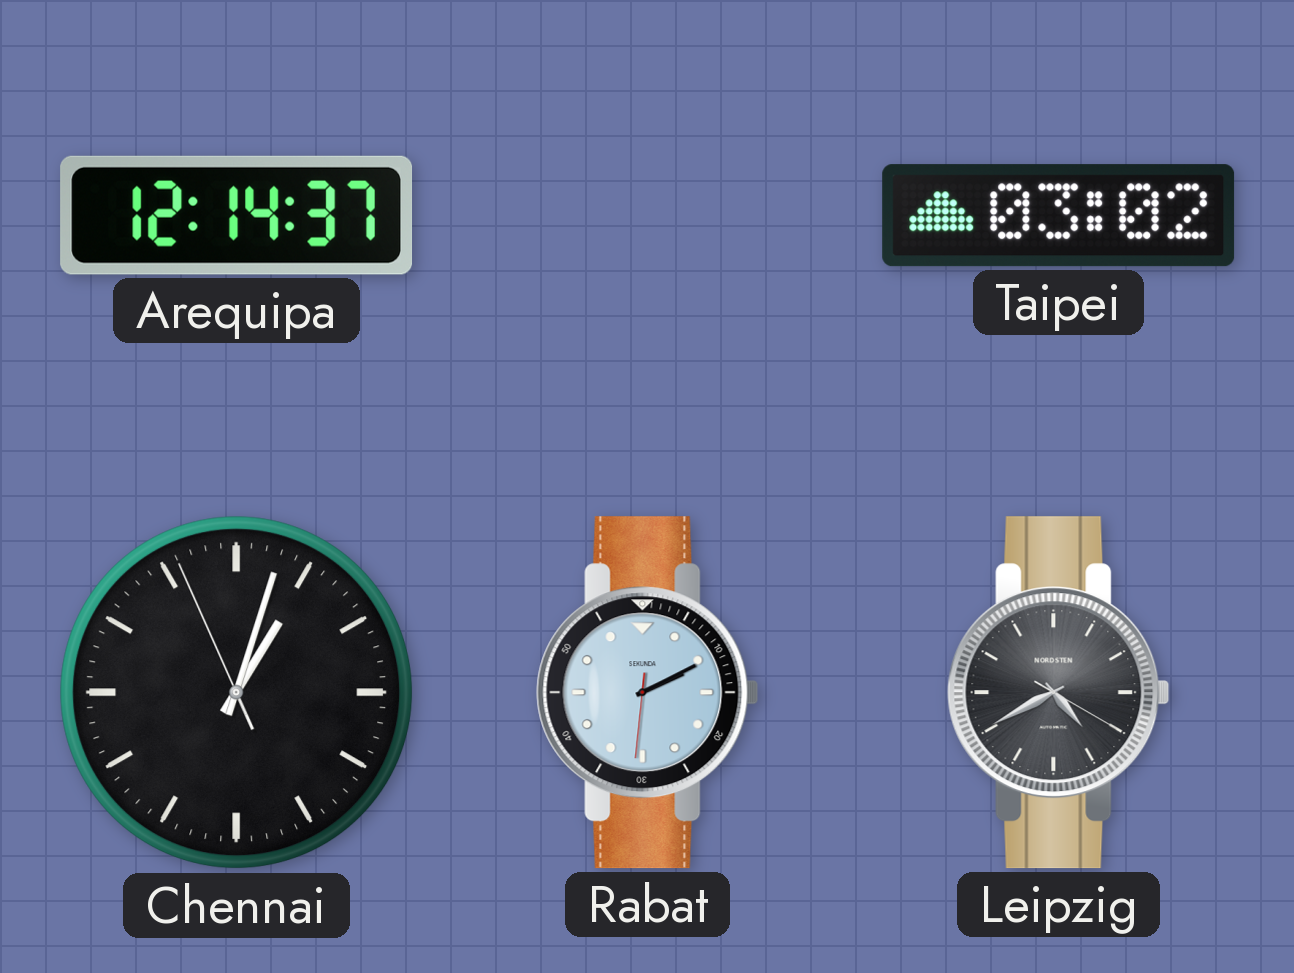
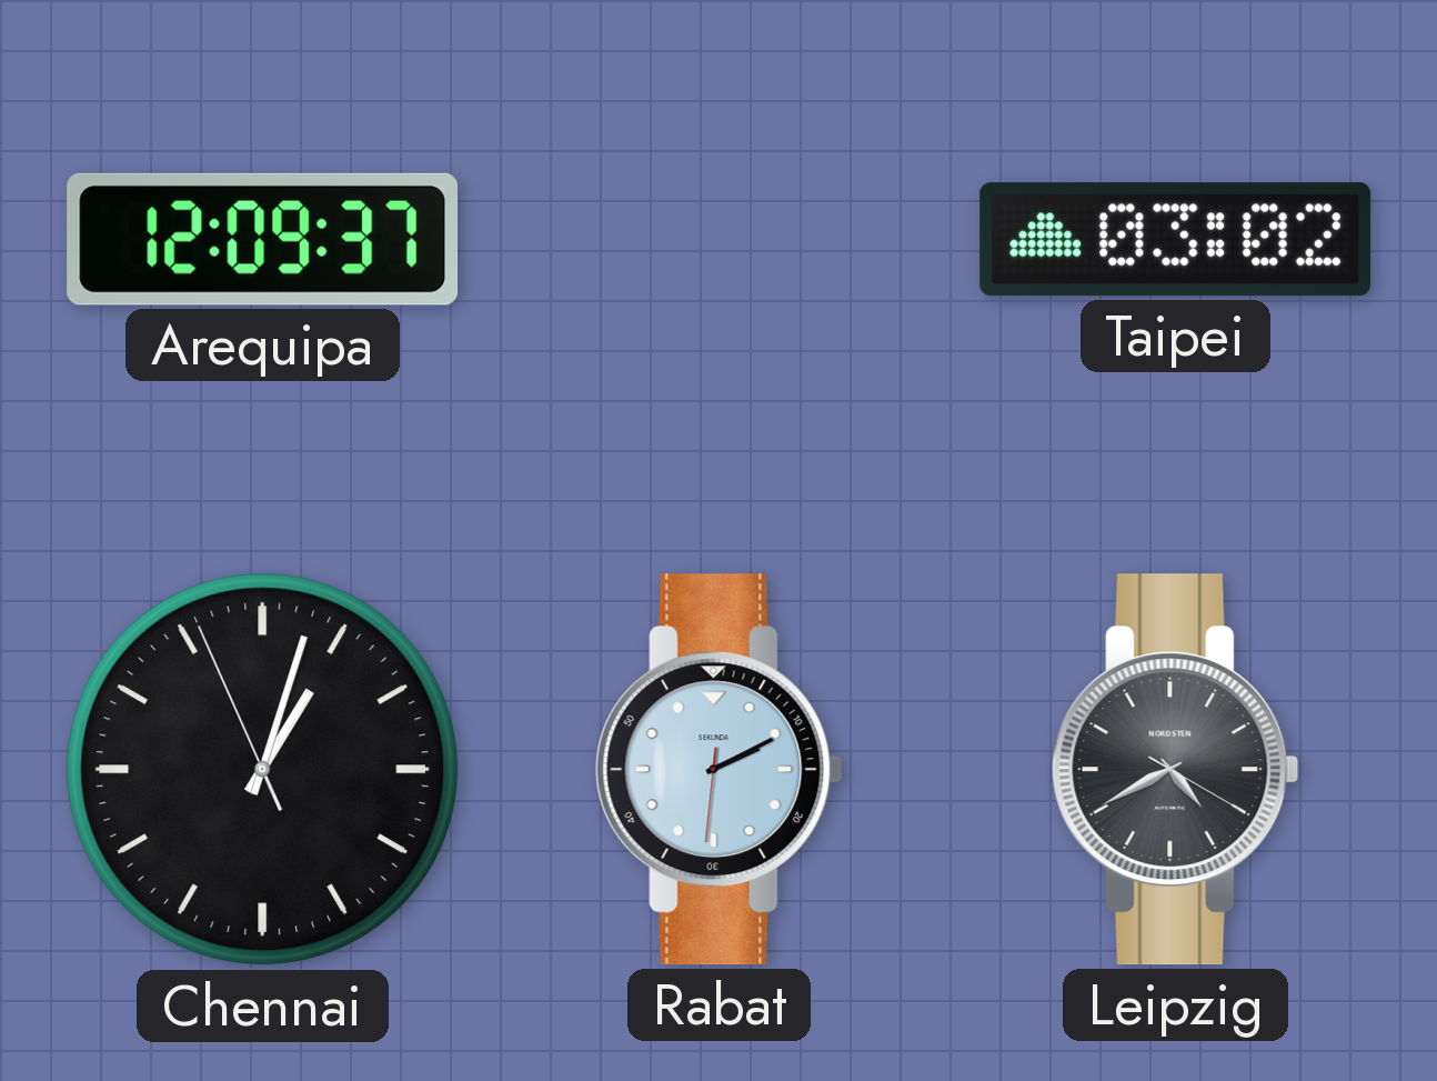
Arequipa: 12:14 -> 12:09
